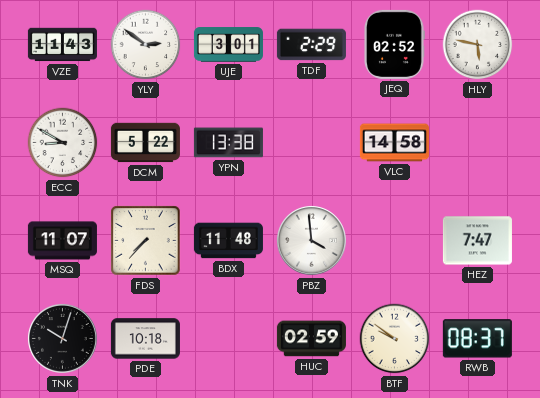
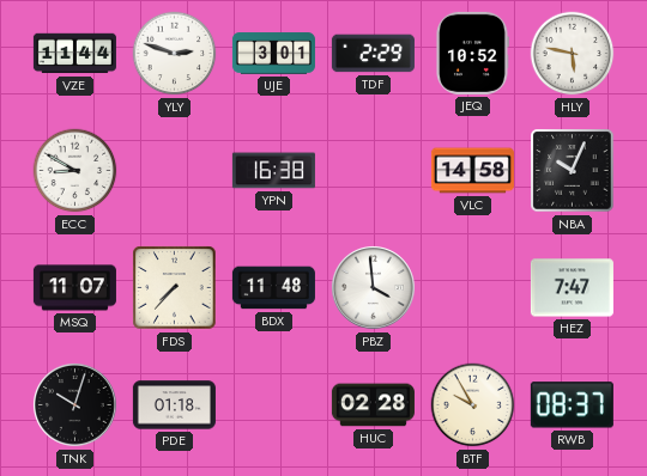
VZE: 11:43 -> 11:44
YLY: 2:51 -> 2:48
JEQ: 02:52 -> 10:52
DCM: 5:22 -> none
YPN: 13:38 -> 16:38
NBA: none -> 10:04
PDE: 10:18 -> 01:18
HUC: 02:59 -> 02:28
BTF: 9:51 -> 9:55
